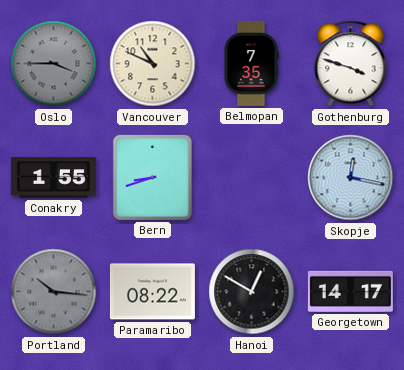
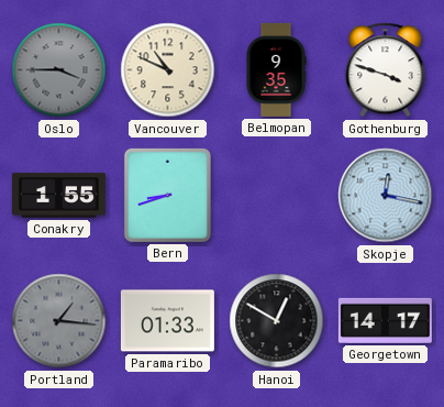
Belmopan: 7:35 -> 9:35
Portland: 10:16 -> 1:16
Paramaribo: 08:22 -> 01:33
